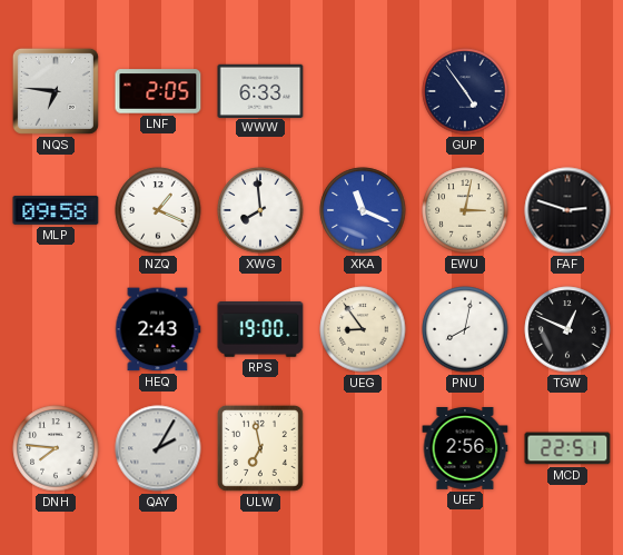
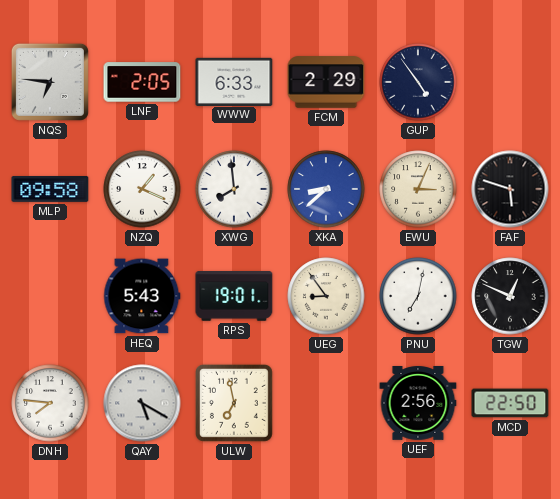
FCM: none -> 2:29
XKA: 11:19 -> 8:38
EWU: 3:02 -> 3:04
FAF: 2:48 -> 5:48
HEQ: 2:43 -> 5:43
RPS: 19:00 -> 19:01
PNU: 8:02 -> 7:02
QAY: 2:05 -> 5:20
MCD: 22:51 -> 22:50
